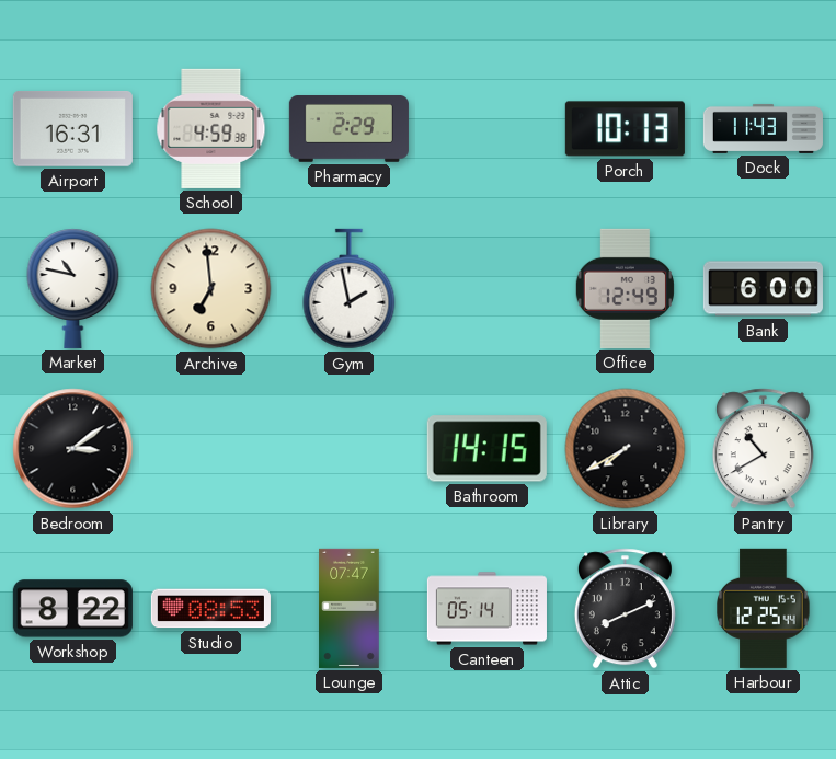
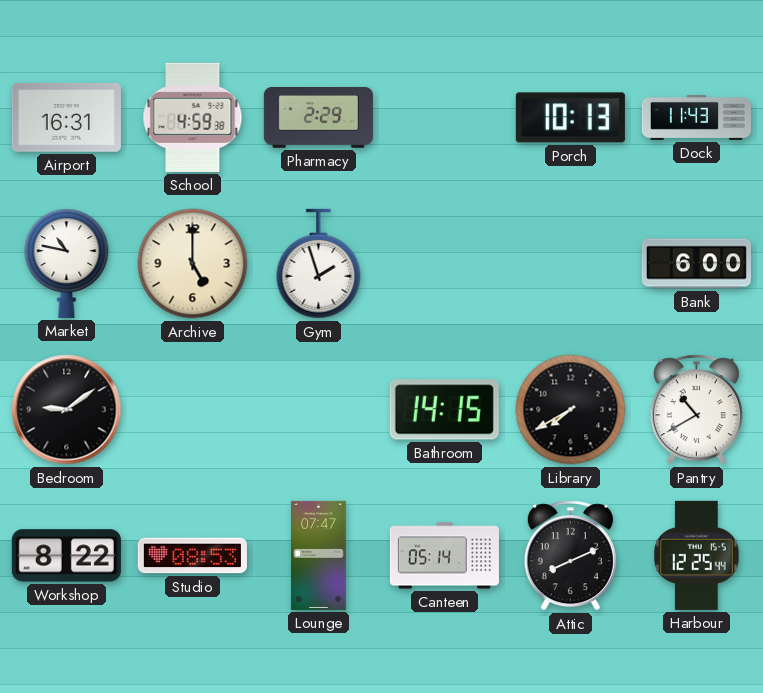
Archive: 6:59 -> 5:00
Gym: 1:58 -> 1:57
Office: 12:49 -> none
Bedroom: 3:09 -> 9:09
